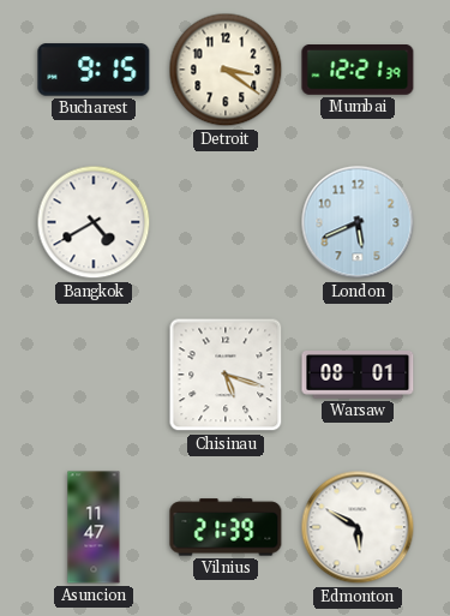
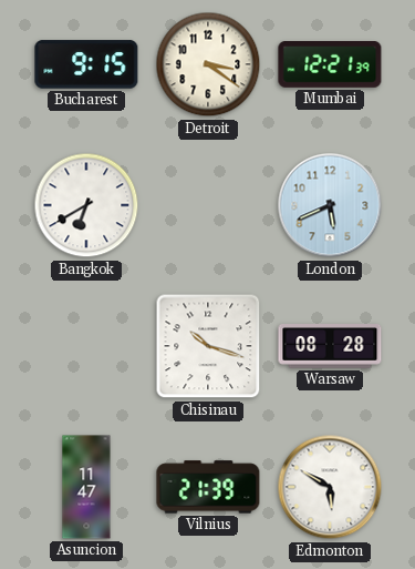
Bangkok: 4:40 -> 6:40
Chisinau: 5:18 -> 10:18
Warsaw: 08:01 -> 08:28
